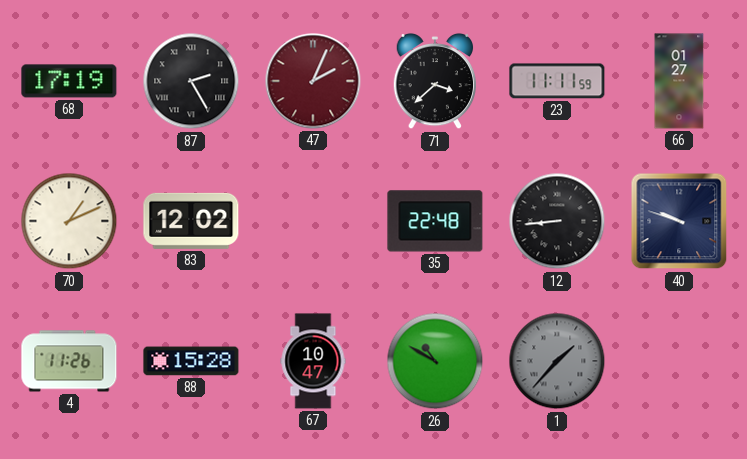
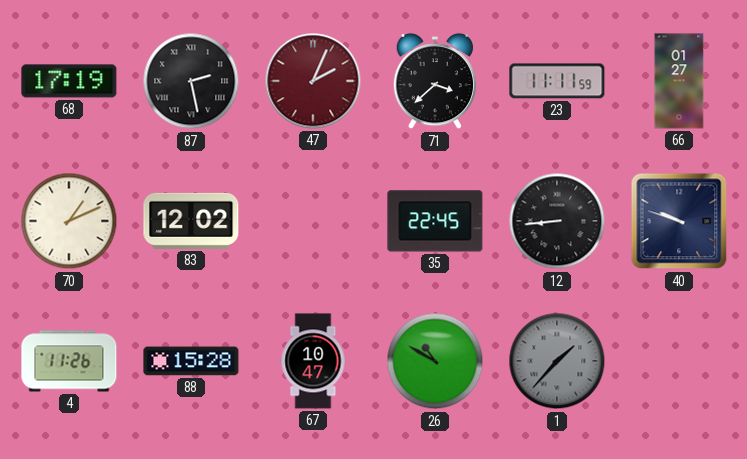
87: 2:25 -> 2:28
35: 22:48 -> 22:45
